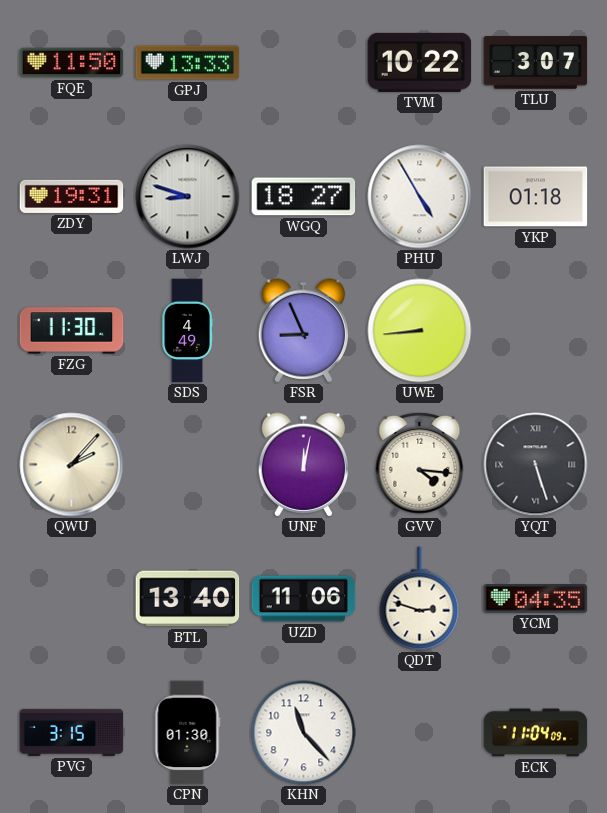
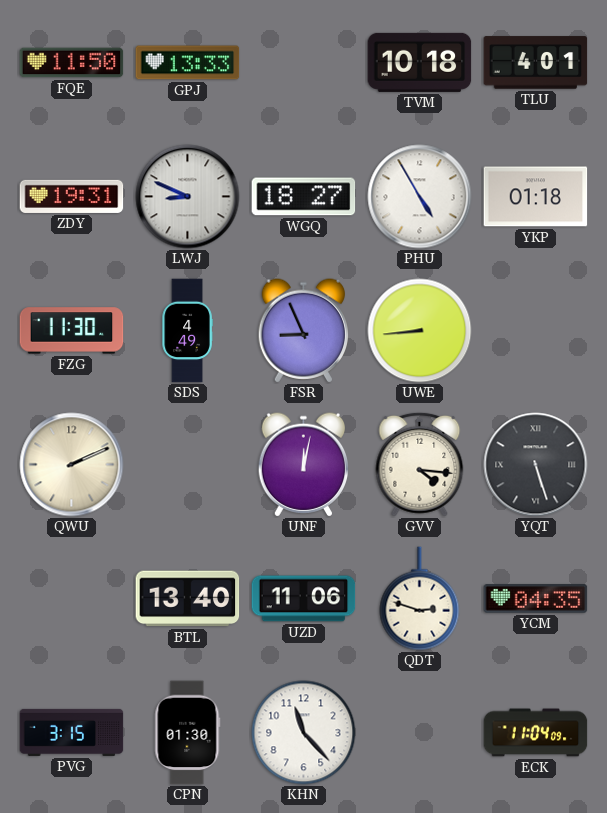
TVM: 10:22 -> 10:18
TLU: 3:07 -> 4:01
LWJ: 8:48 -> 8:49
QWU: 2:07 -> 2:11
